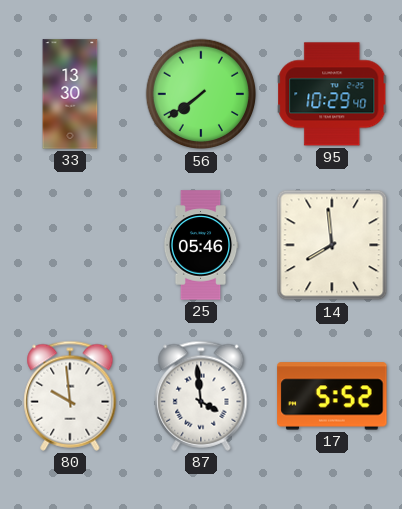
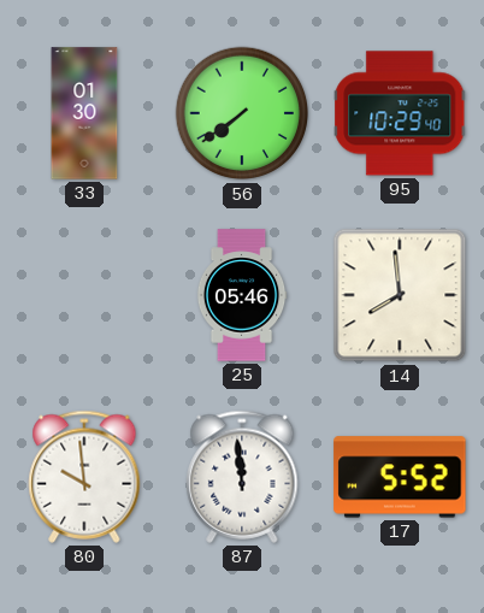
33: 13:30 -> 01:30
87: 3:59 -> 11:59
